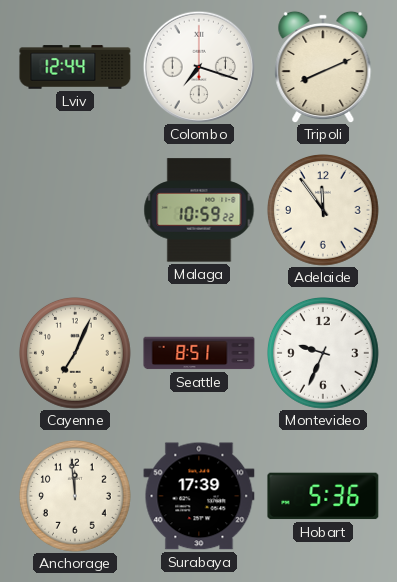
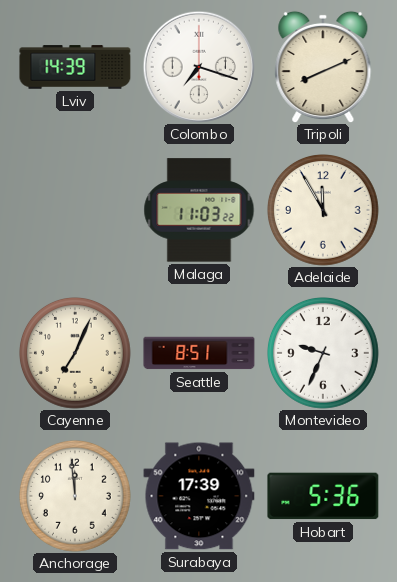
Lviv: 12:44 -> 14:39
Malaga: 10:59 -> 11:03
Adelaide: 11:54 -> 11:55
